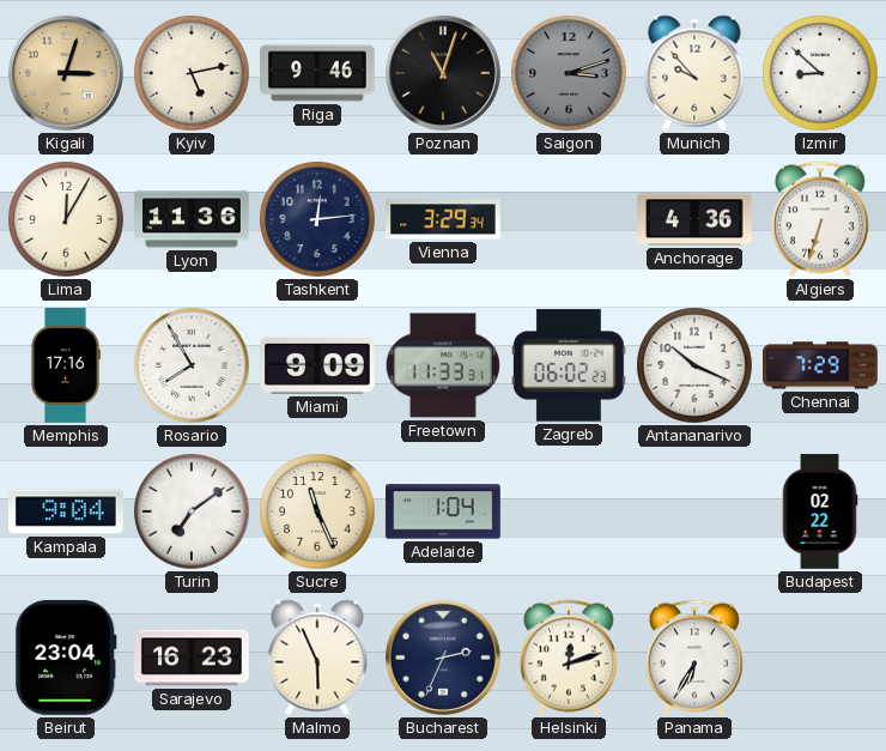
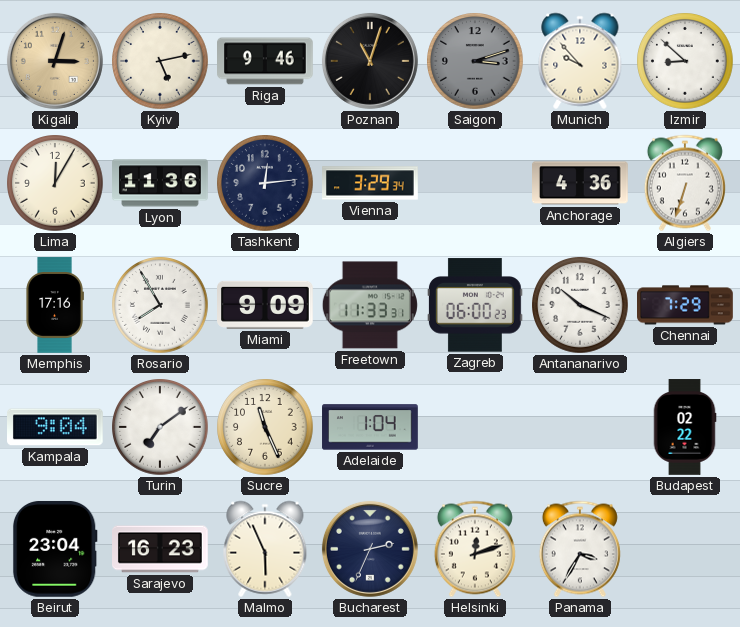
Zagreb: 06:02 -> 06:00
Panama: 6:35 -> 3:35
